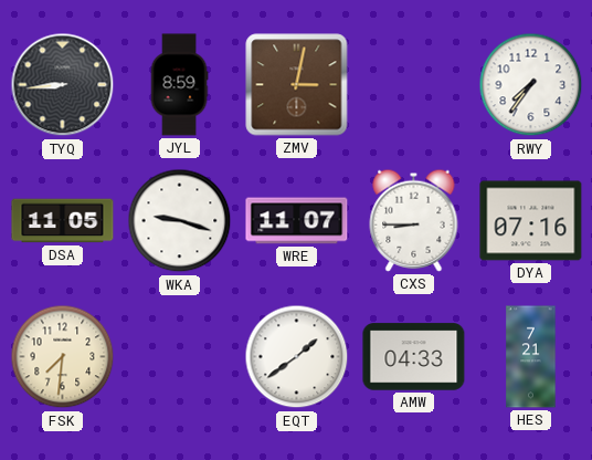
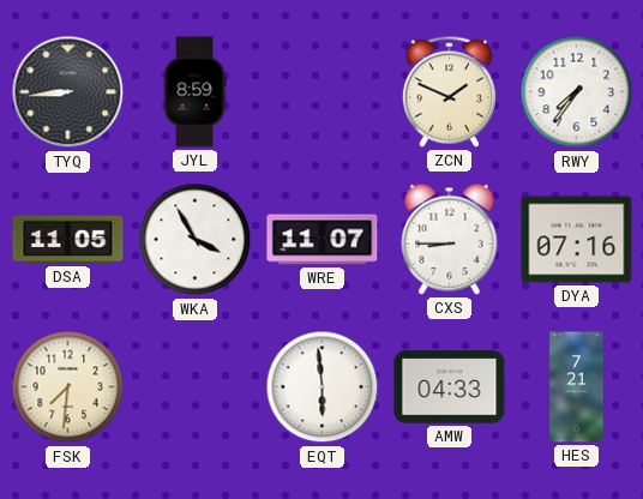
ZMV: 3:02 -> none
ZCN: none -> 1:49
WKA: 9:18 -> 3:55
EQT: 1:39 -> 5:59
